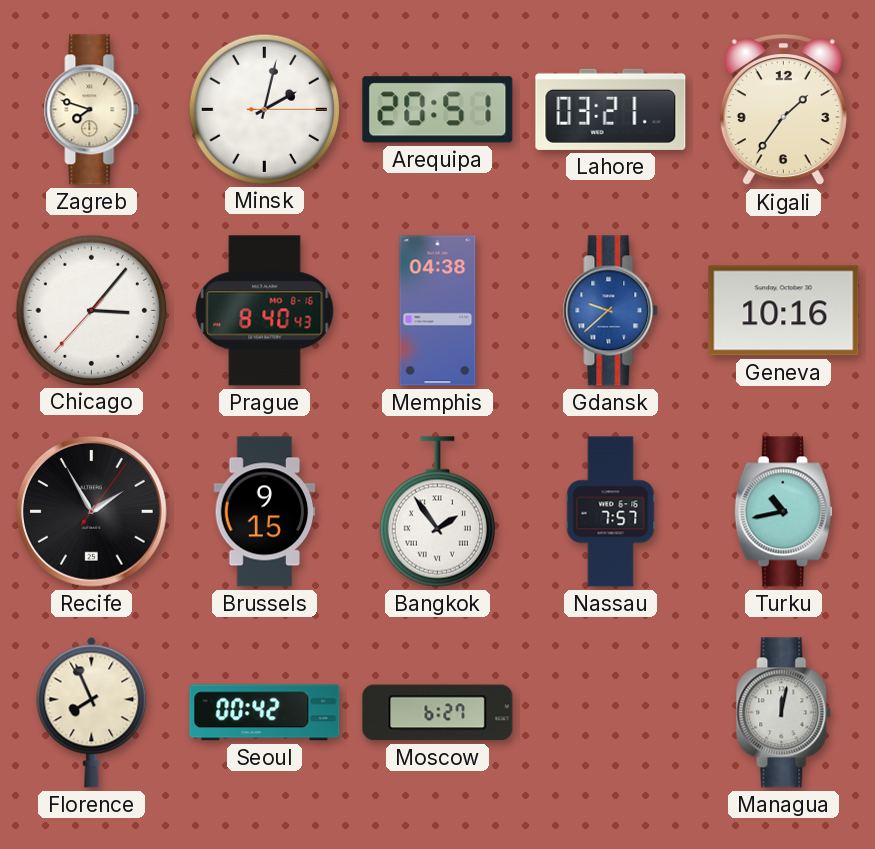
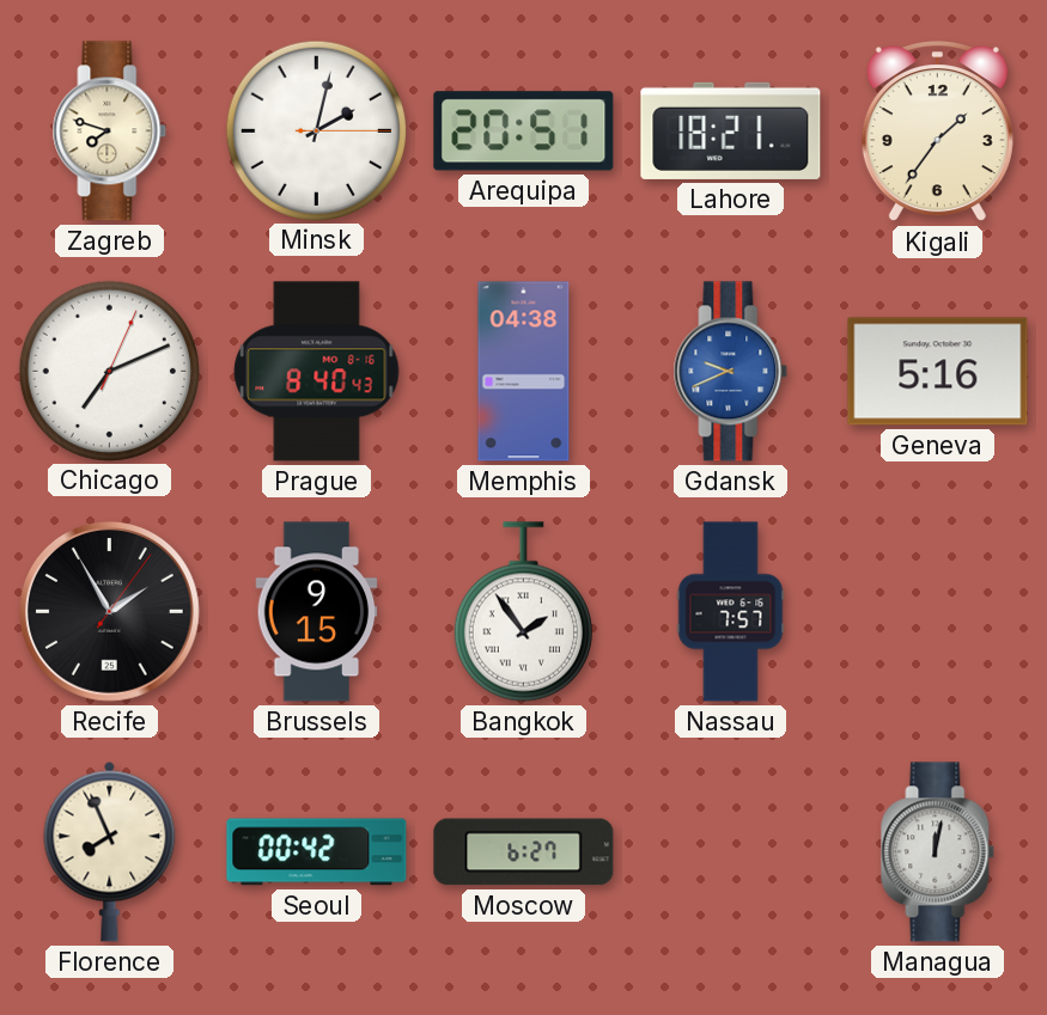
Lahore: 03:21 -> 18:21
Chicago: 3:06 -> 7:11
Gdansk: 9:38 -> 9:41
Geneva: 10:16 -> 5:16
Turku: 10:43 -> none
